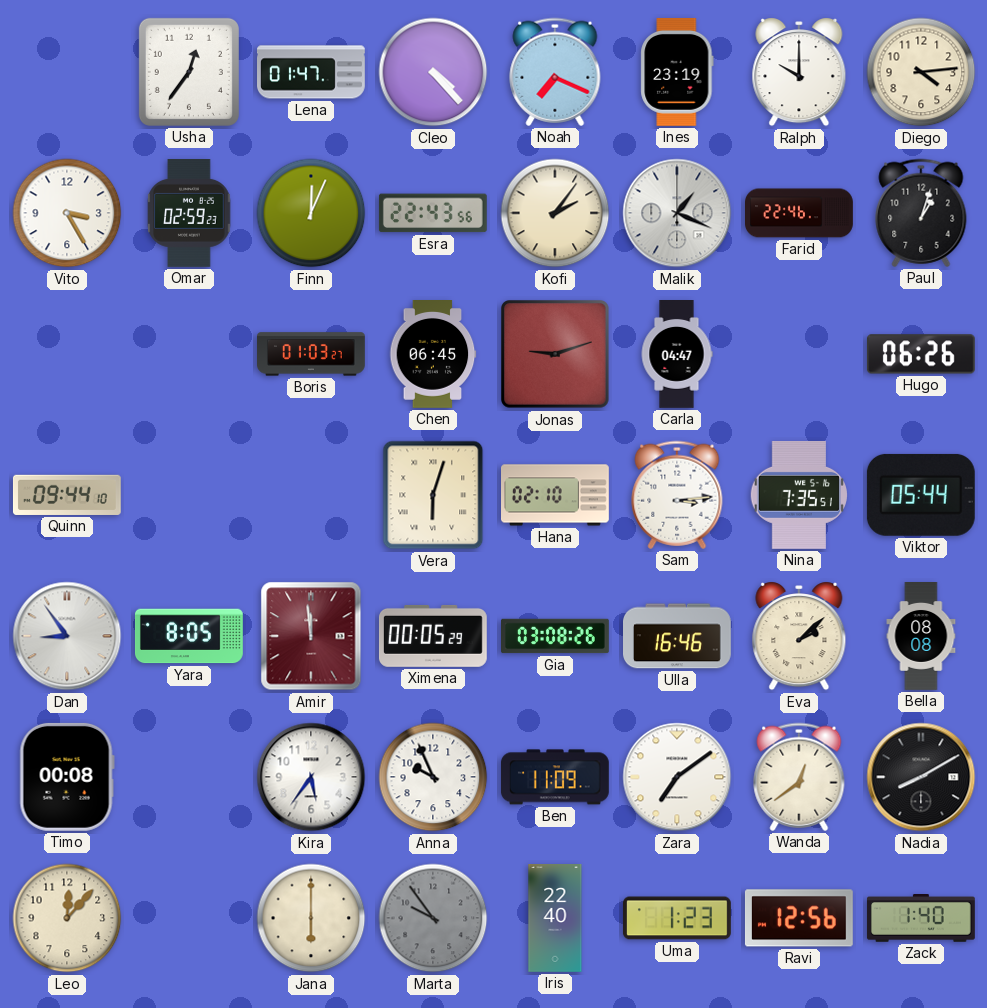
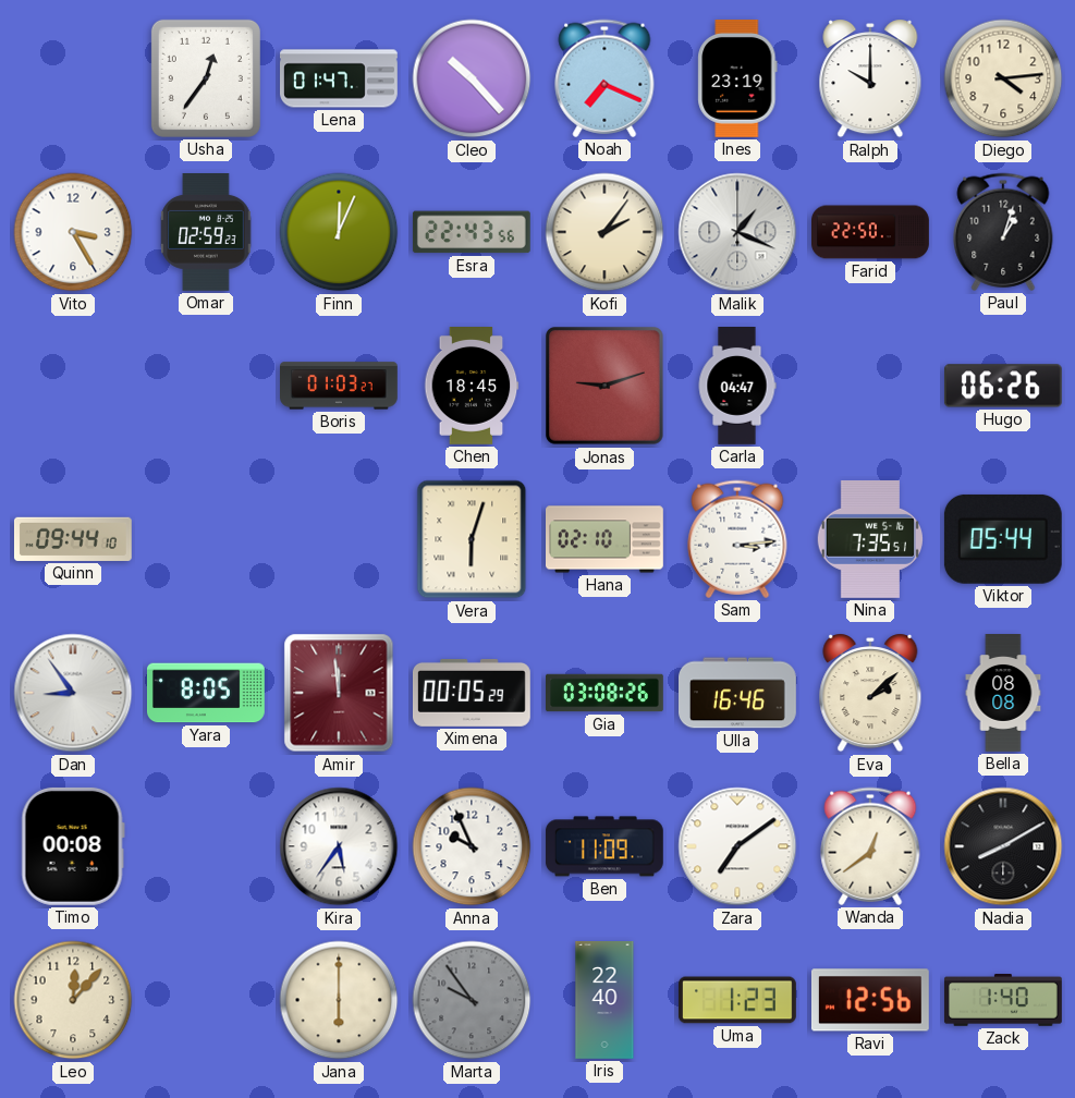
Cleo: 4:23 -> 10:23
Farid: 22:46 -> 22:50
Chen: 06:45 -> 18:45
